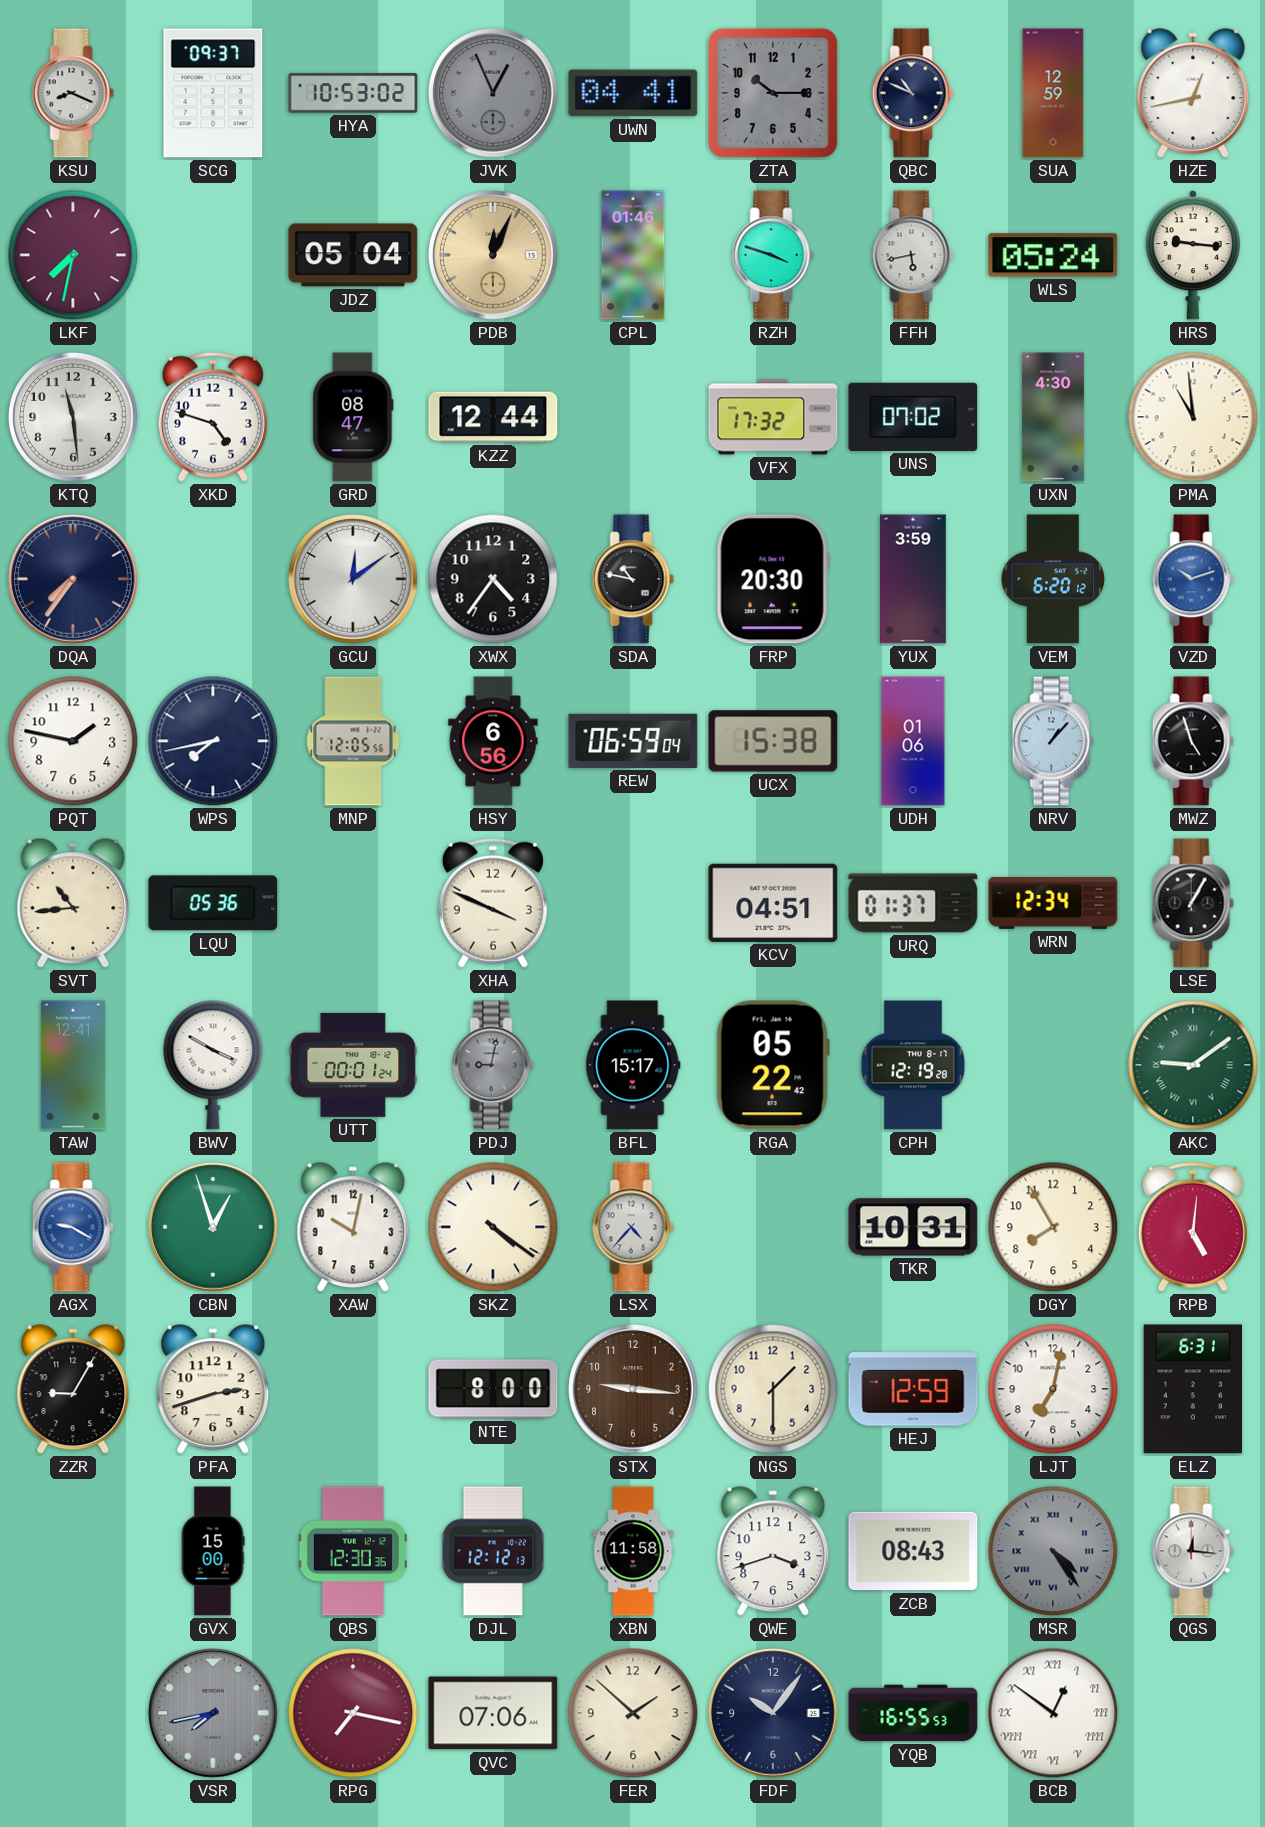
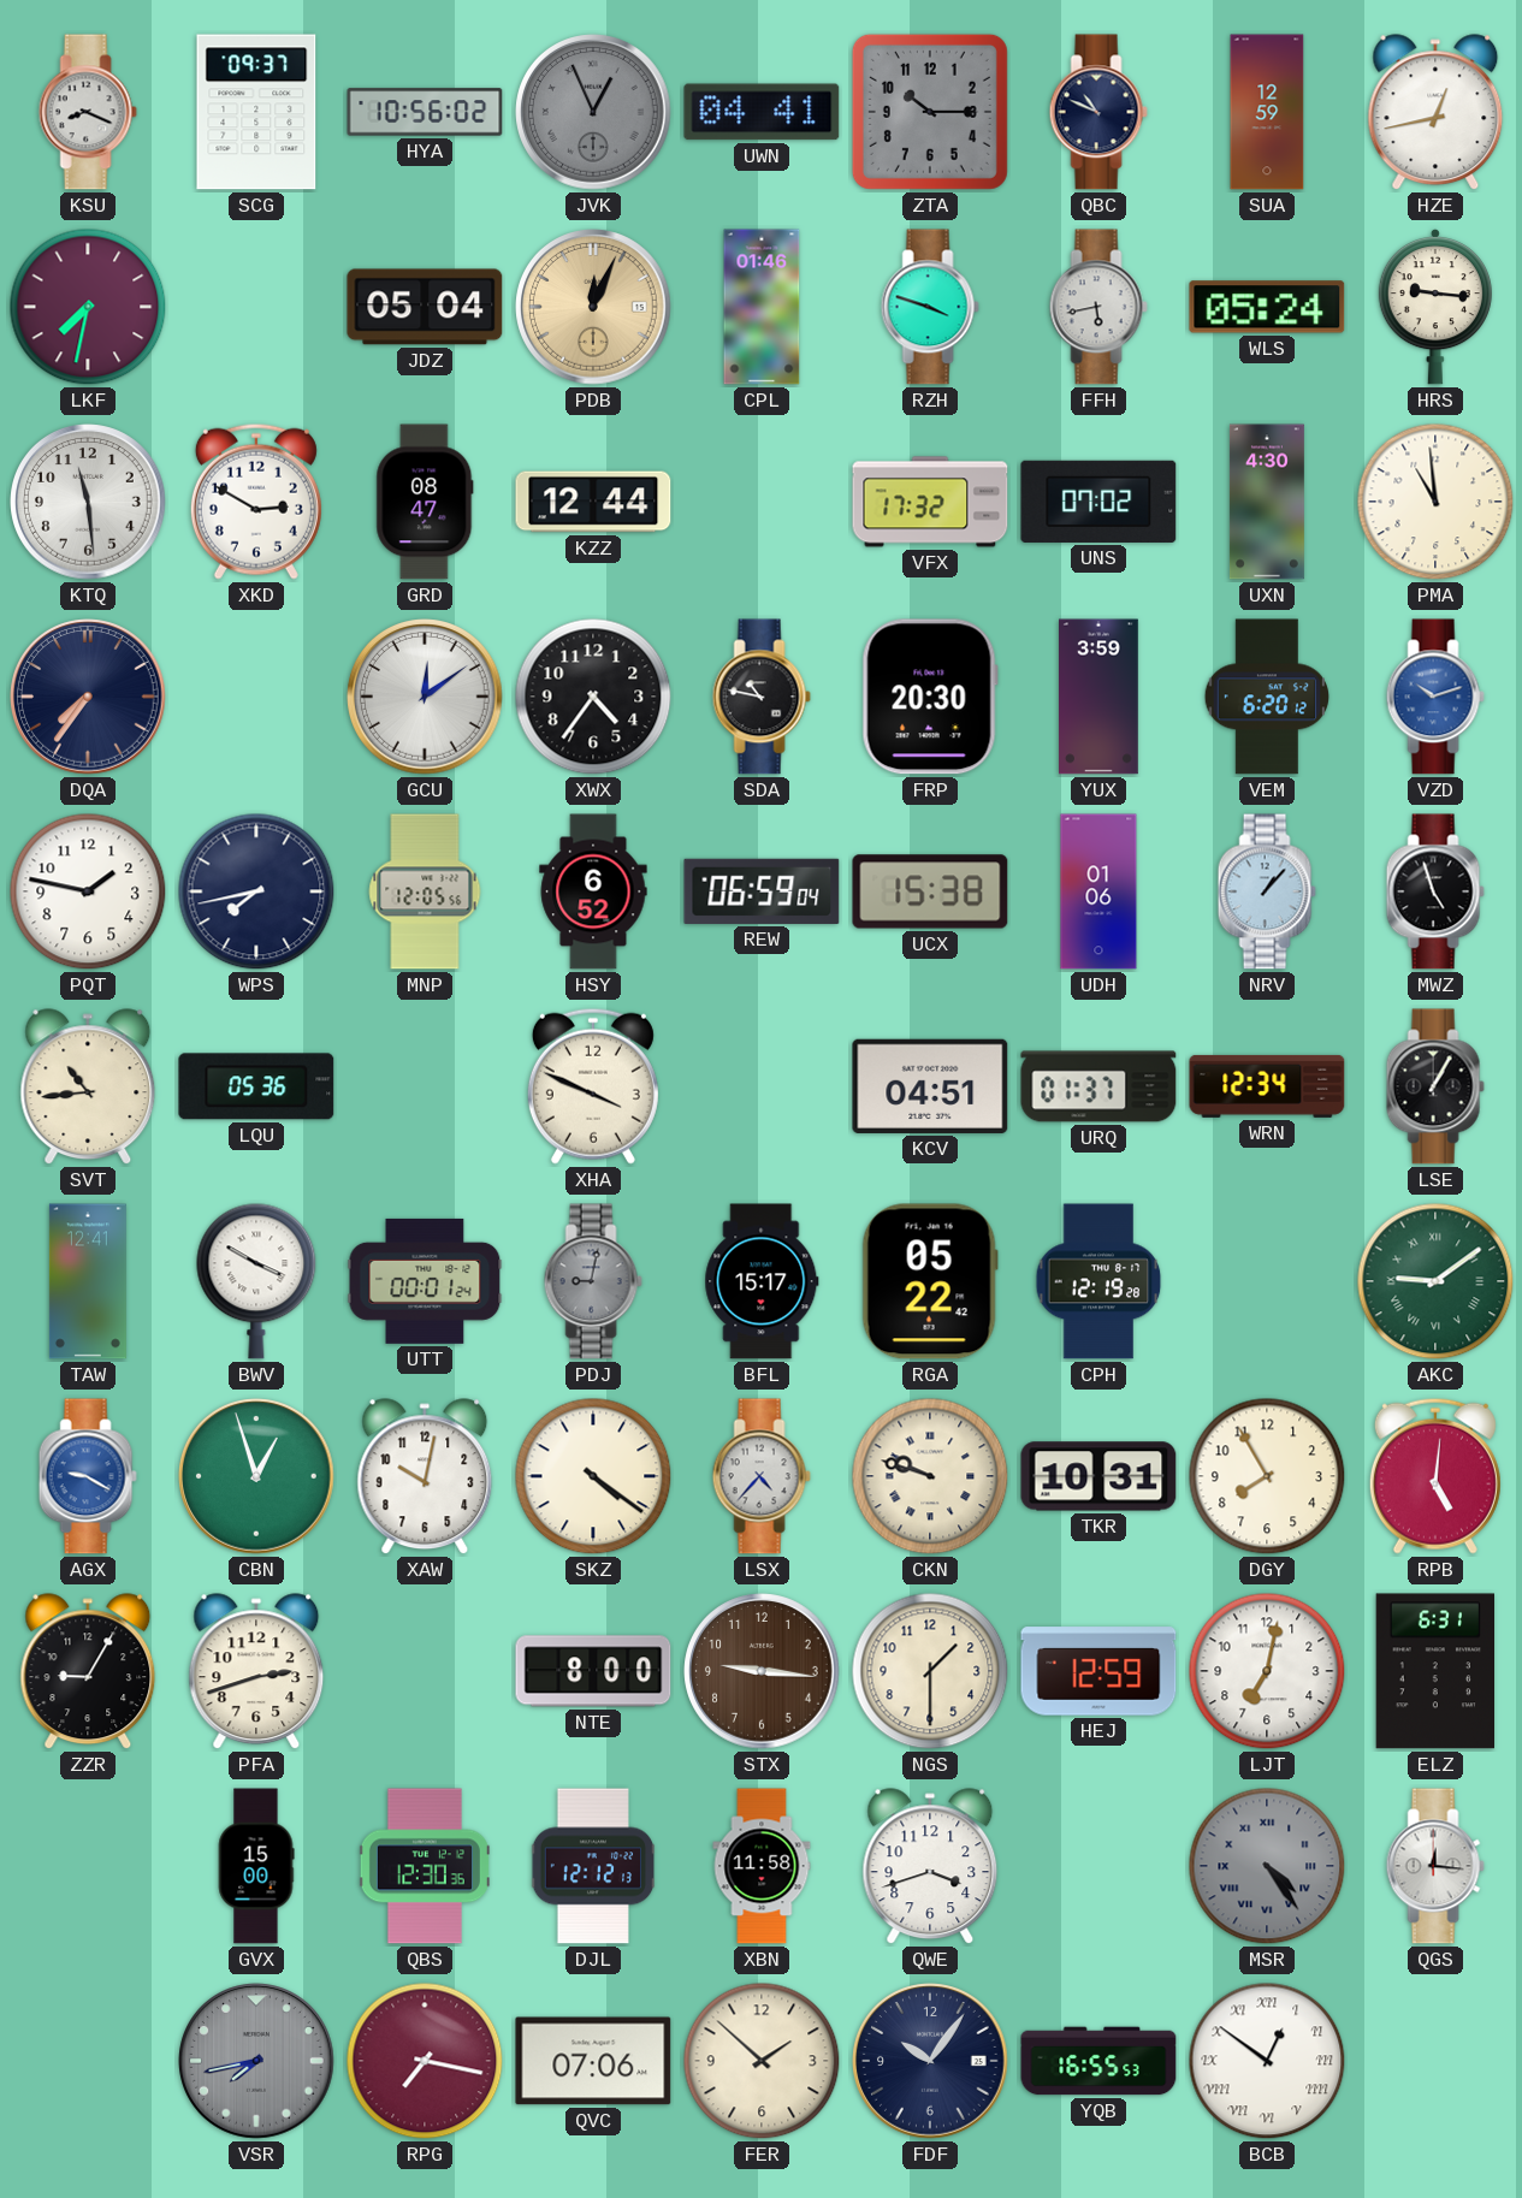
HYA: 10:53 -> 10:56
XKD: 4:48 -> 2:50
HSY: 6:56 -> 6:52
CKN: none -> 9:48
ZCB: 08:43 -> none
